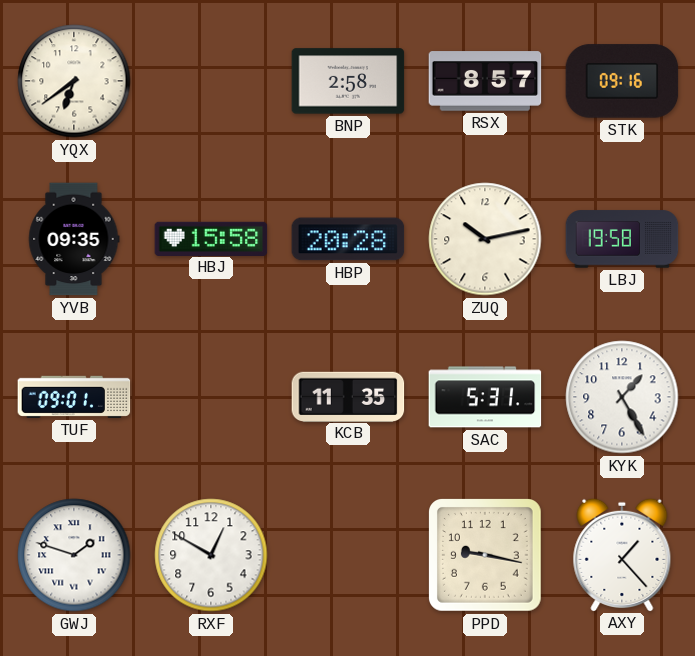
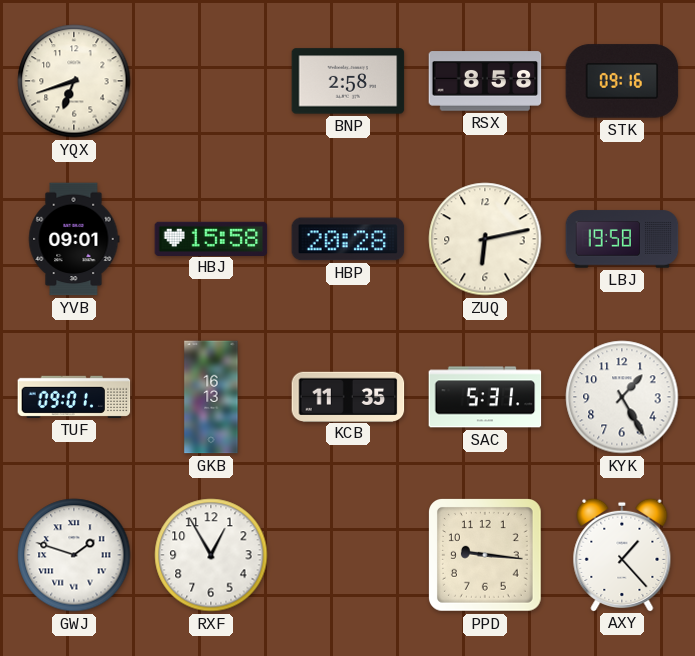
YQX: 6:39 -> 6:42
RSX: 8:57 -> 8:58
YVB: 09:35 -> 09:01
ZUQ: 10:13 -> 6:13
GKB: none -> 16:13
RXF: 12:50 -> 12:55
PPD: 9:17 -> 9:16
